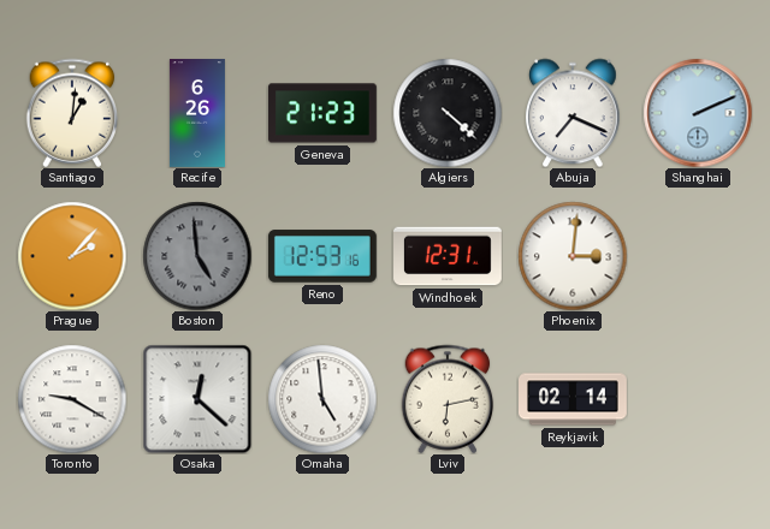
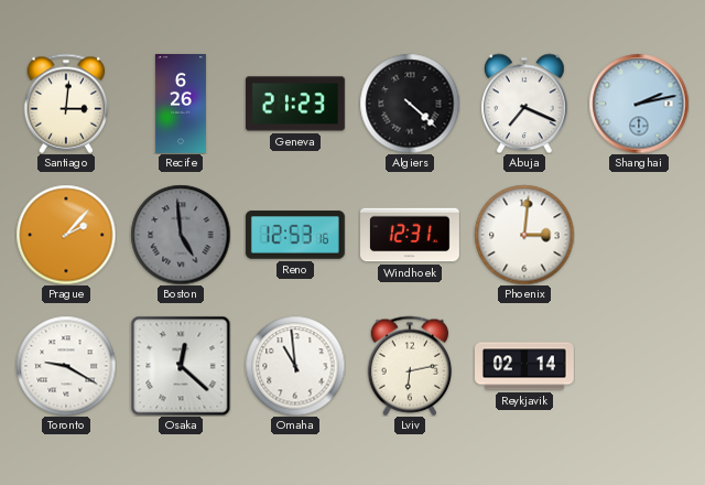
Santiago: 1:01 -> 3:01
Shanghai: 2:11 -> 2:13
Omaha: 4:59 -> 10:59
